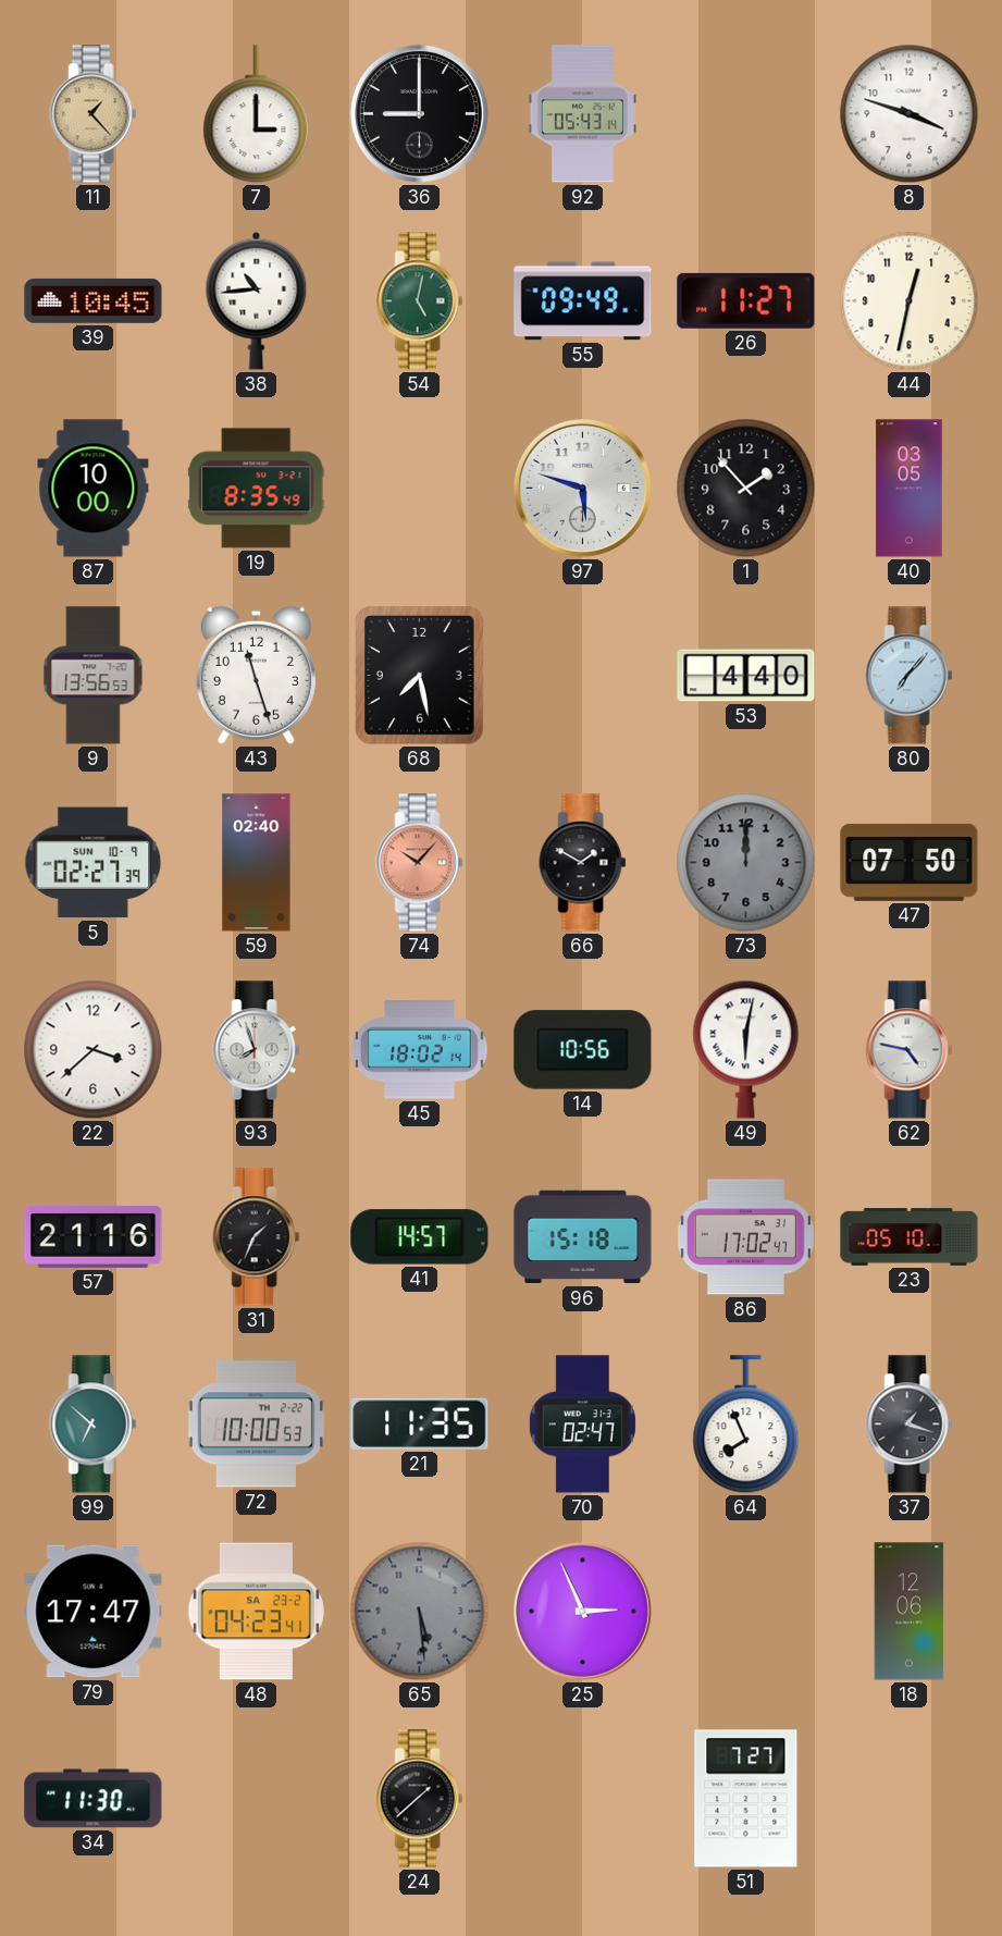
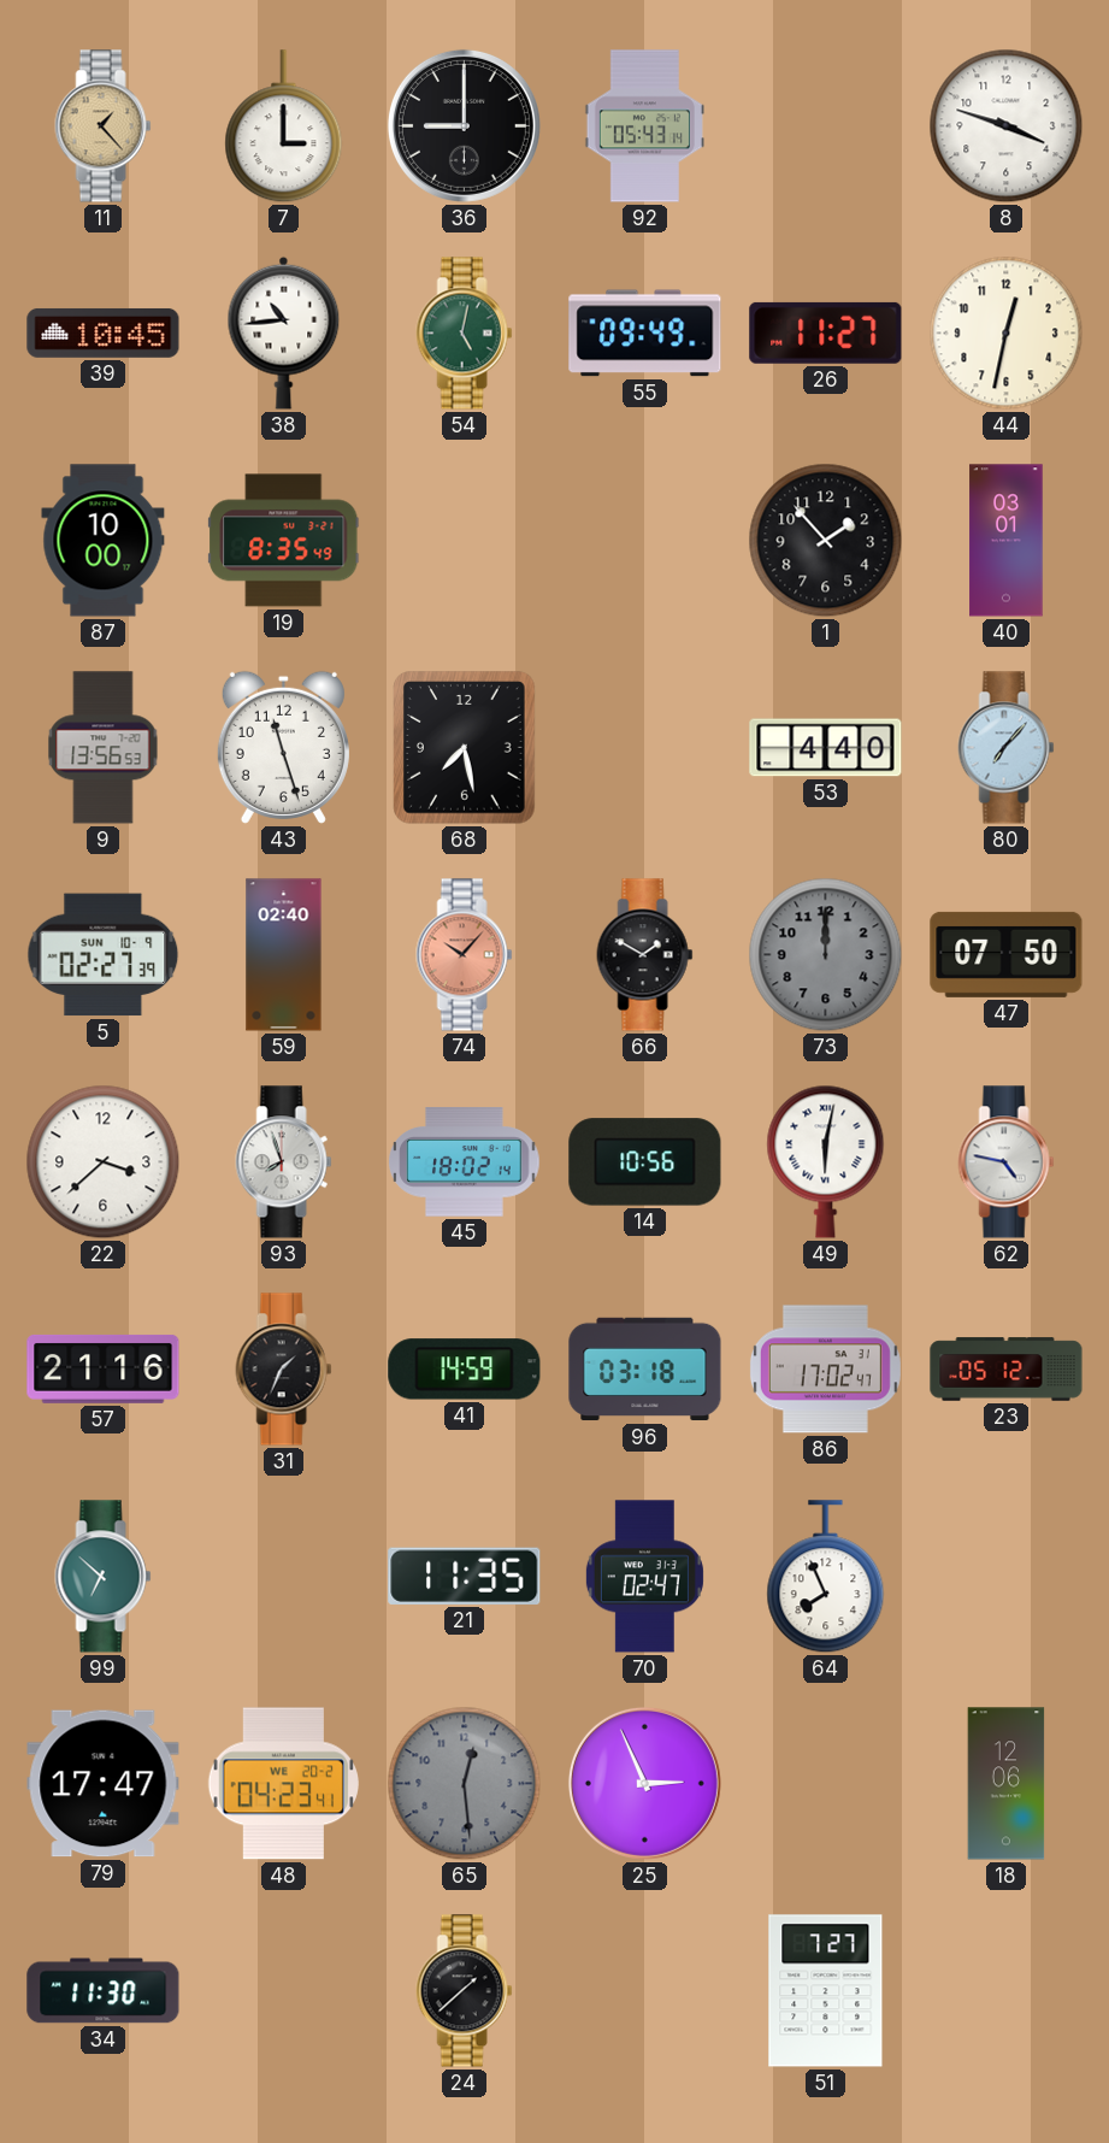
97: 5:48 -> none
40: 03:05 -> 03:01
41: 14:57 -> 14:59
96: 15:18 -> 03:18
23: 05:10 -> 05:12
72: 10:00 -> none
37: 1:18 -> none
48 date: SA 23-2 -> WE 20-2
65: 5:29 -> 12:29
